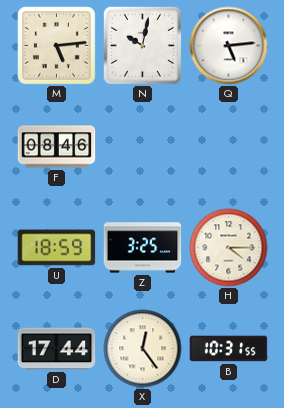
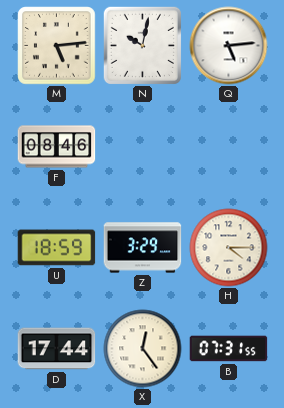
Z: 3:25 -> 3:29
B: 10:31 -> 07:31
